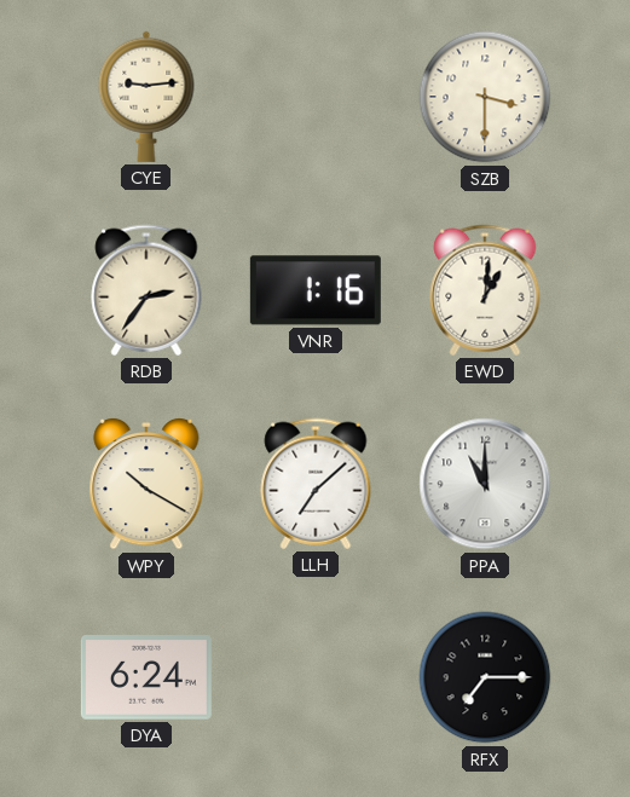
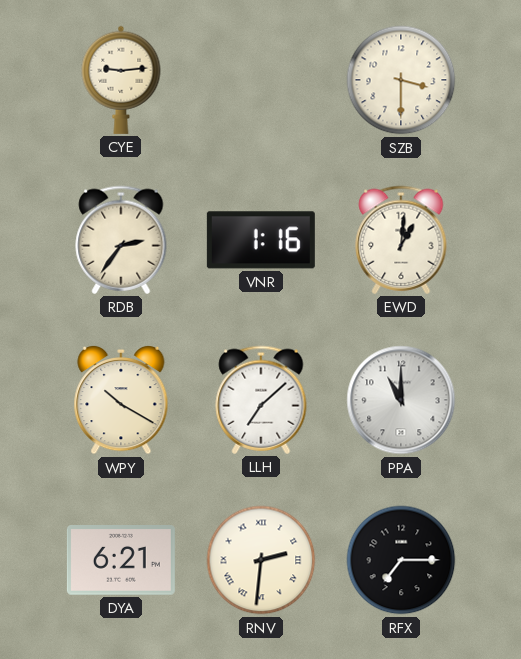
DYA: 6:24 -> 6:21
RNV: none -> 2:31
